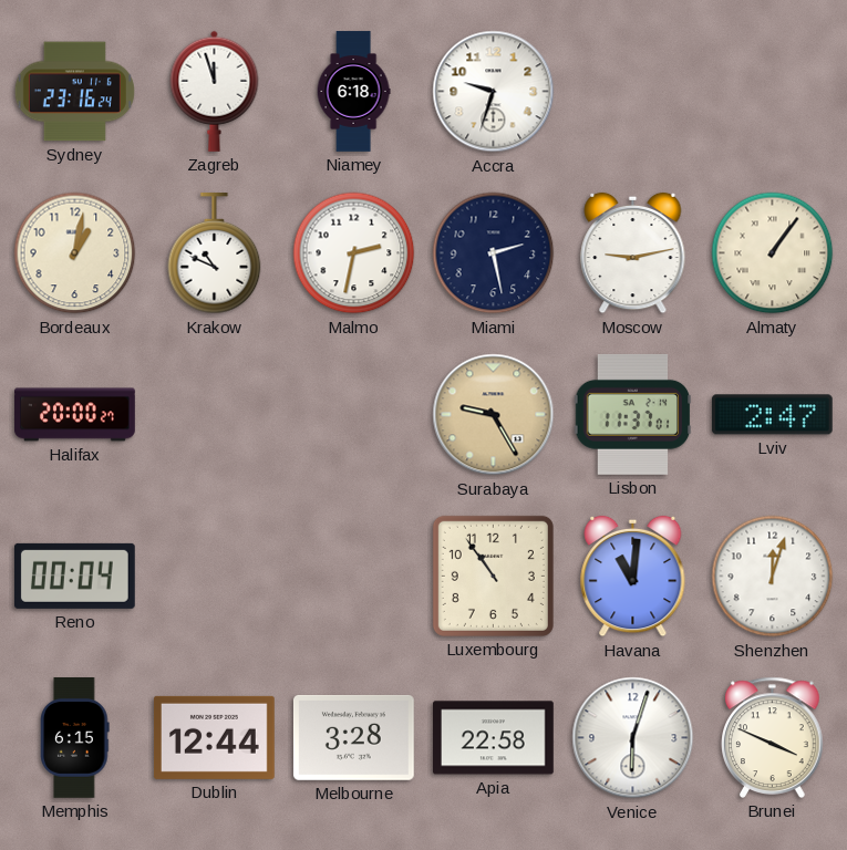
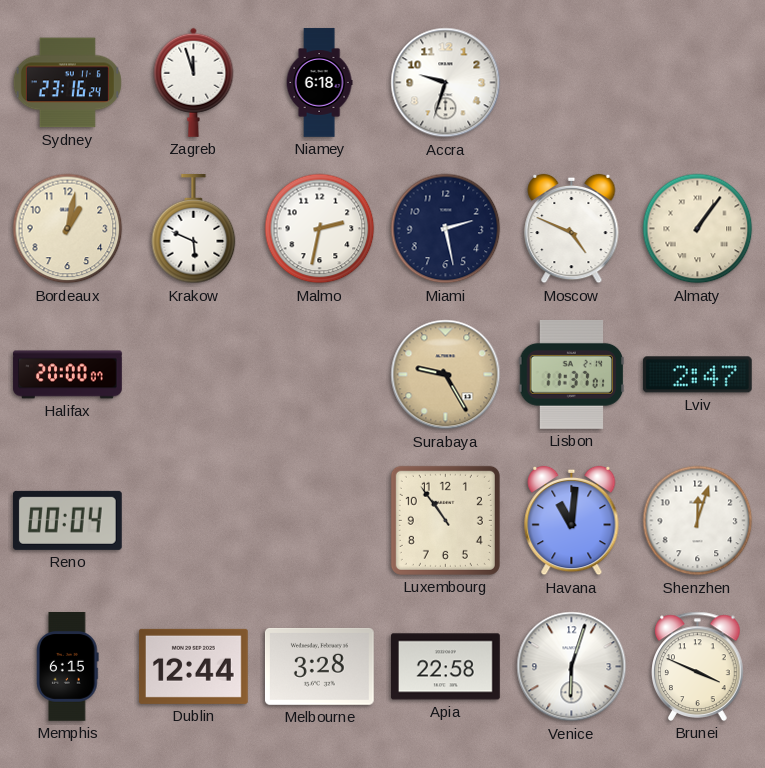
Krakow: 10:49 -> 5:49
Moscow: 9:13 -> 4:49
Halifax: 20:00:27 -> 20:00:07
